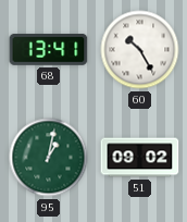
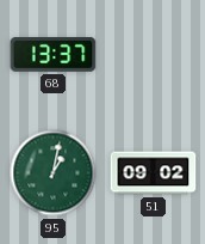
68: 13:41 -> 13:37
60: 10:25 -> none
